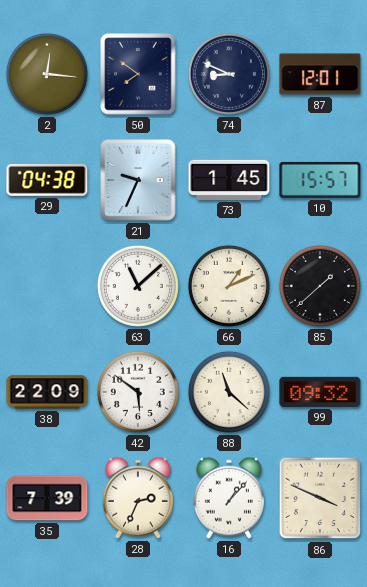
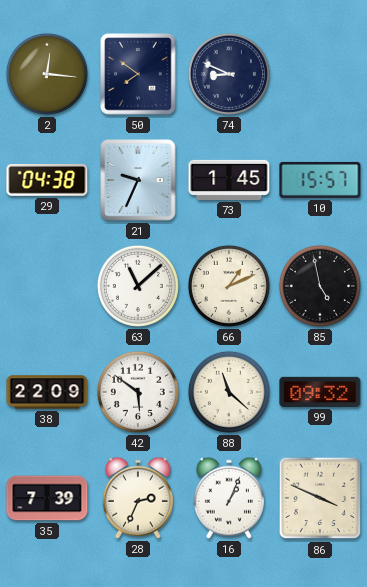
87: 12:01 -> none
85: 1:38 -> 4:58
16: 1:07 -> 1:04
